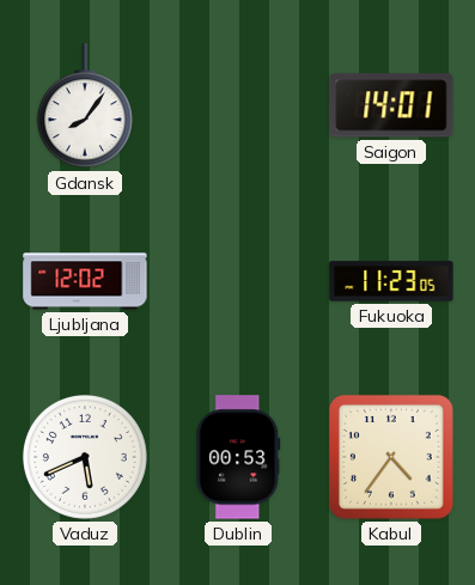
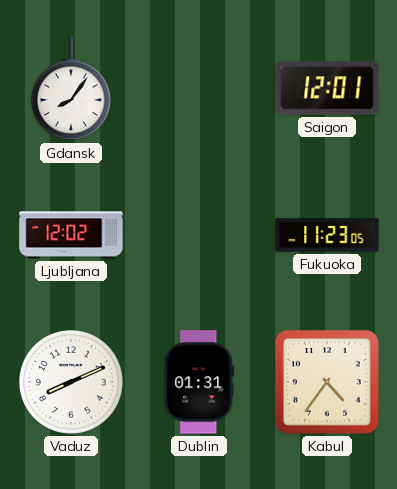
Saigon: 14:01 -> 12:01
Vaduz: 5:41 -> 8:11
Dublin: 00:53 -> 01:31
